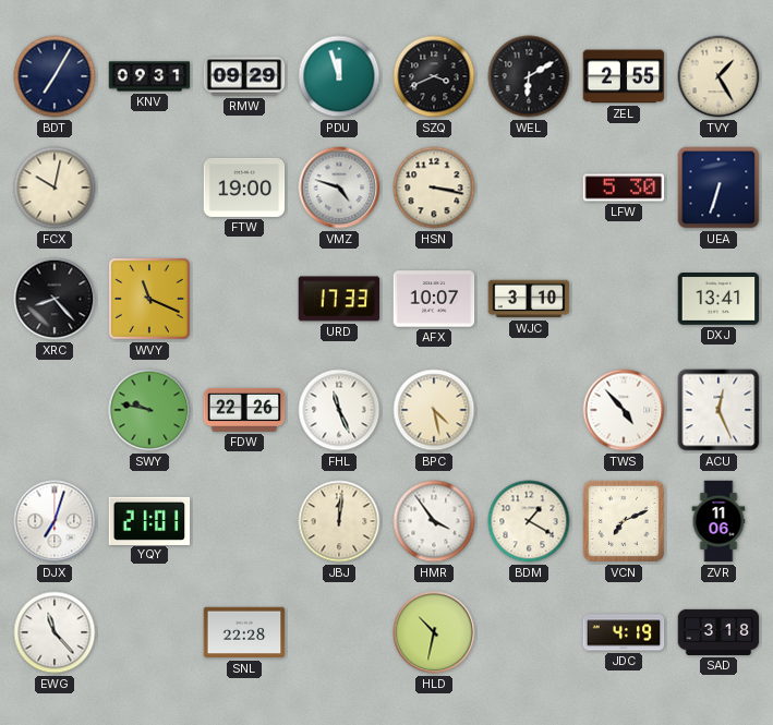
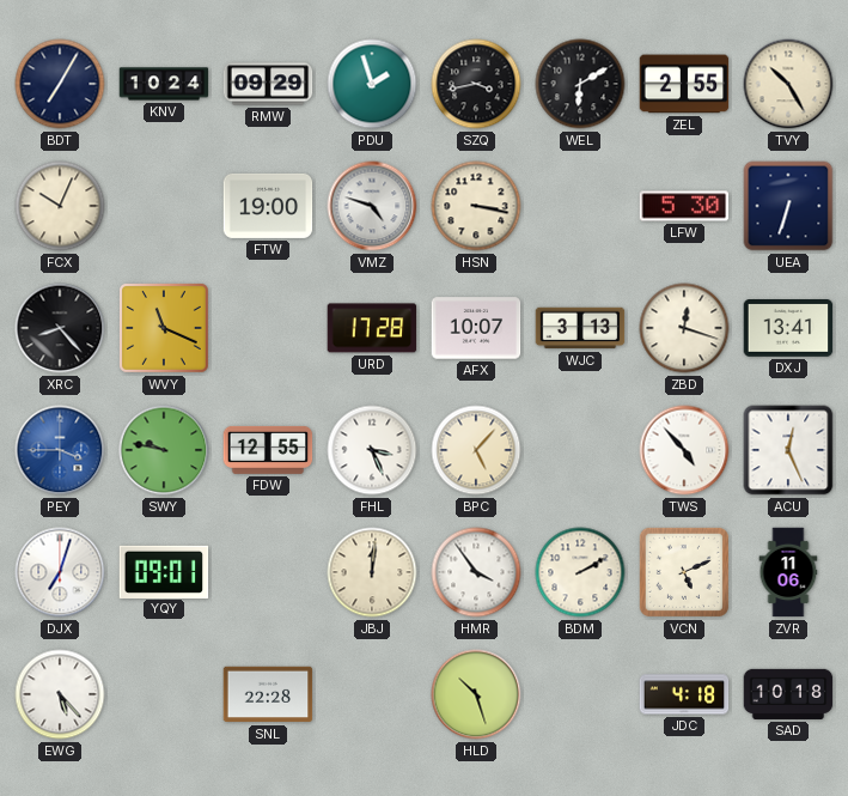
KNV: 09:31 -> 10:24
PDU: 11:57 -> 1:57
SZQ: 3:41 -> 3:43
TVY: 1:25 -> 10:25
FCX: 10:02 -> 10:04
URD: 17:33 -> 17:28
WJC: 3:10 -> 3:13
ZBD: none -> 12:18
PEY: none -> 3:45
FDW: 22:26 -> 12:55
FHL: 11:26 -> 3:26
BPC: 4:28 -> 5:07
YQY: 21:01 -> 09:01
BDM: 1:20 -> 2:10
VCN: 7:11 -> 5:11
EWG: 11:23 -> 5:23
HLD: 10:32 -> 10:27
JDC: 4:19 -> 4:18
SAD: 3:18 -> 10:18
